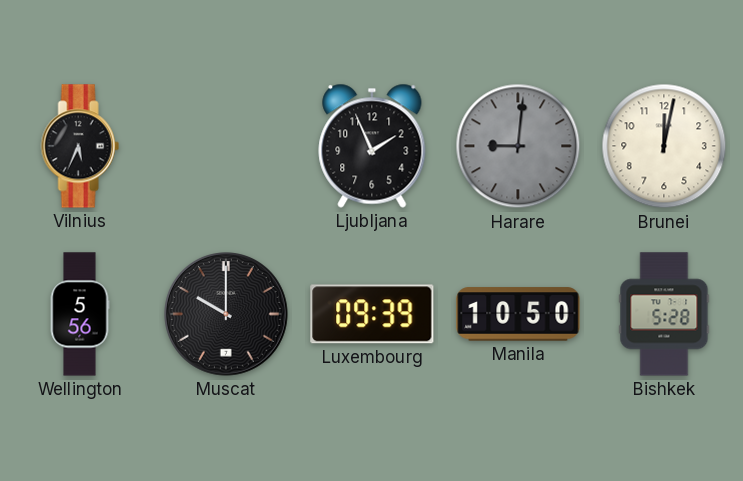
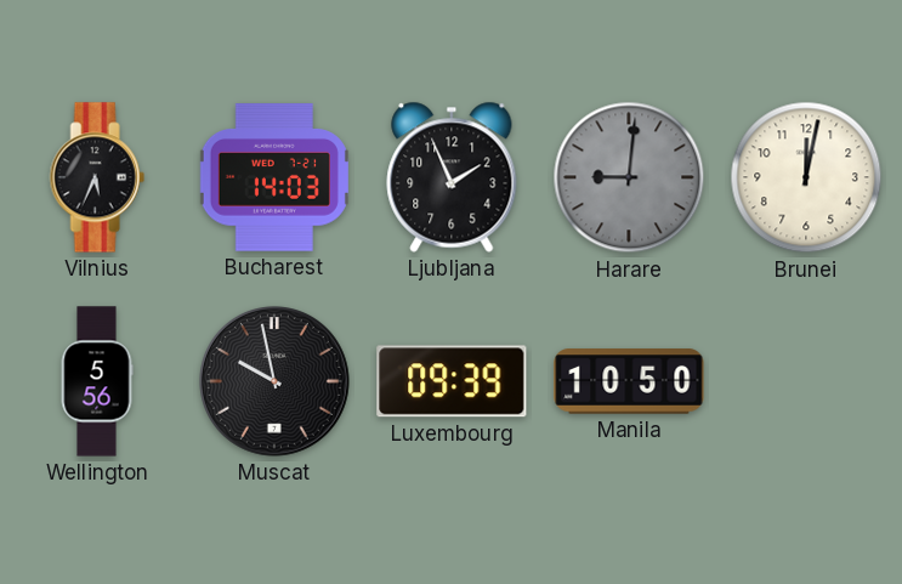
Bucharest: none -> 14:03
Muscat: 10:00 -> 9:58
Bishkek: 5:28 -> none
